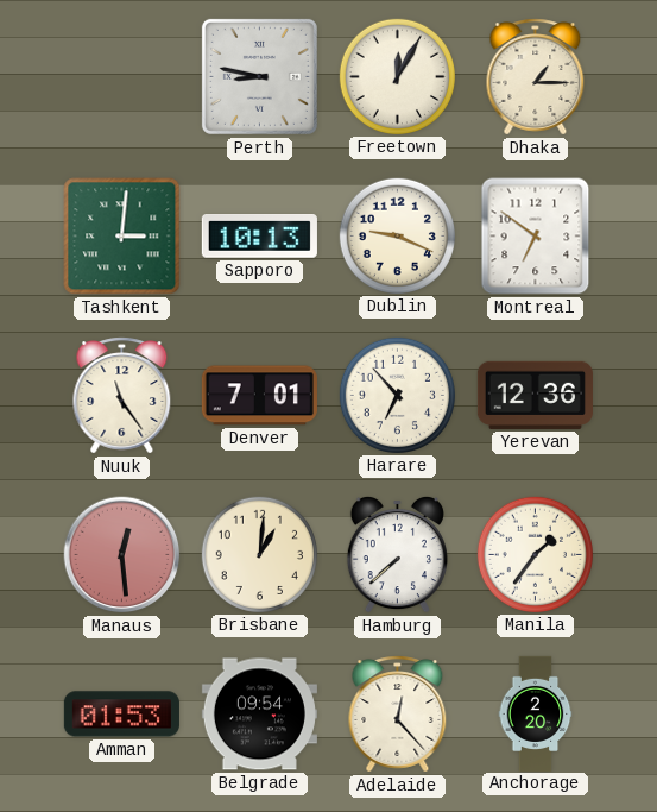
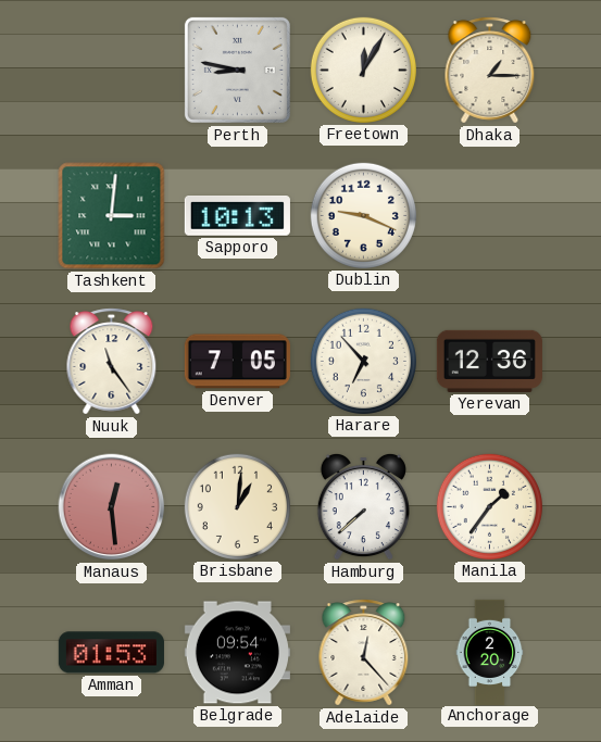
Montreal: 6:51 -> none
Denver: 7:01 -> 7:05
